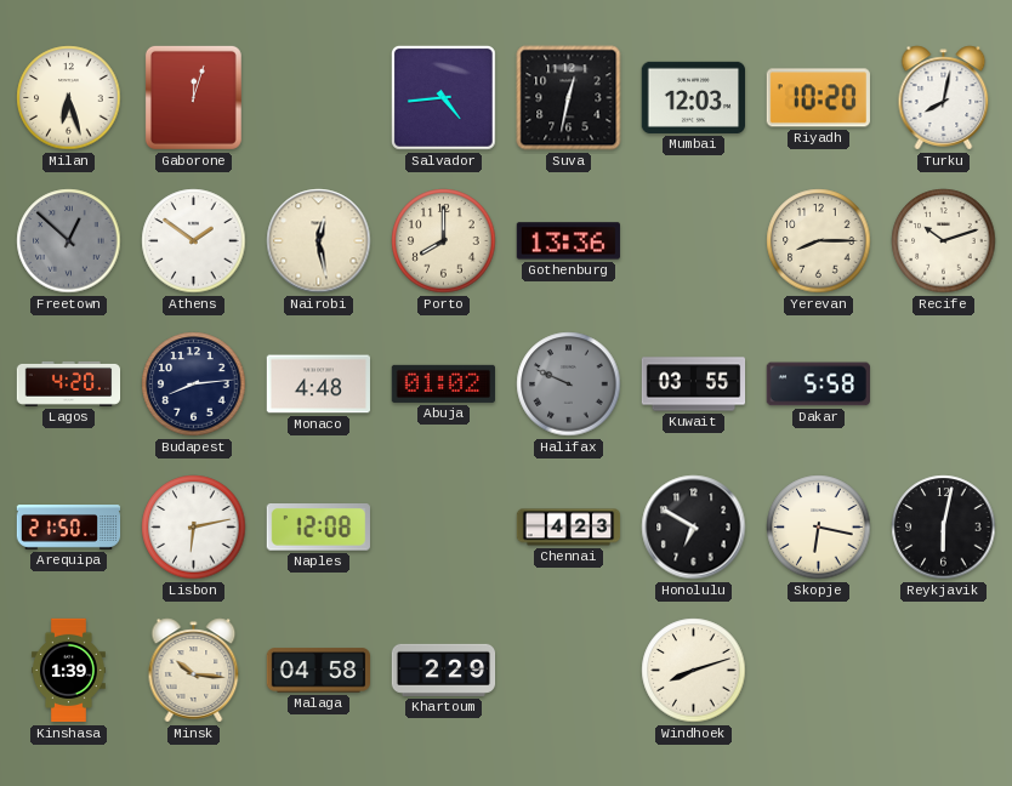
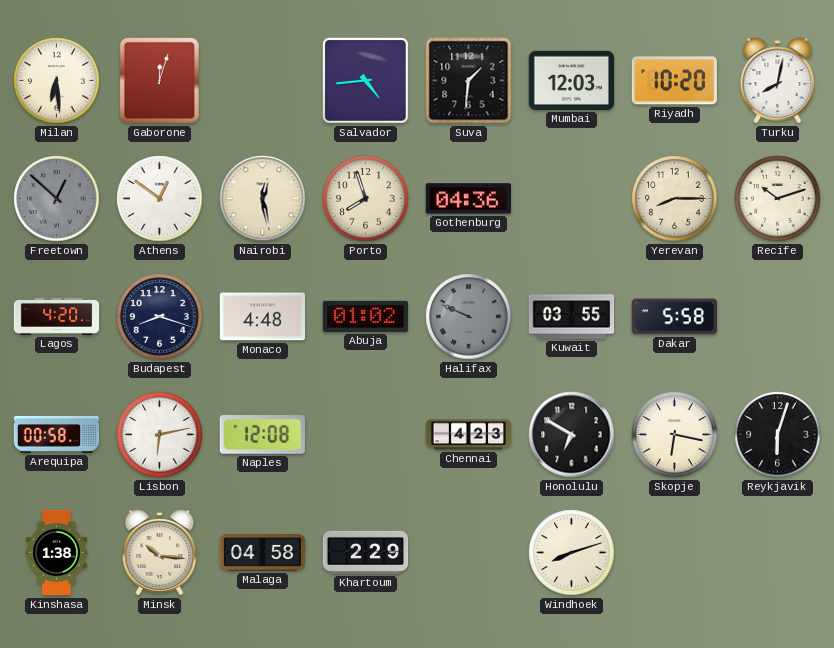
Milan: 6:27 -> 6:29
Suva: 12:32 -> 1:31
Athens: 1:51 -> 12:51
Porto: 8:00 -> 7:57
Gothenburg: 13:36 -> 04:36
Budapest: 8:14 -> 8:18
Arequipa: 21:50 -> 00:58
Reykjavik: 6:02 -> 6:03
Kinshasa: 1:39 -> 1:38
